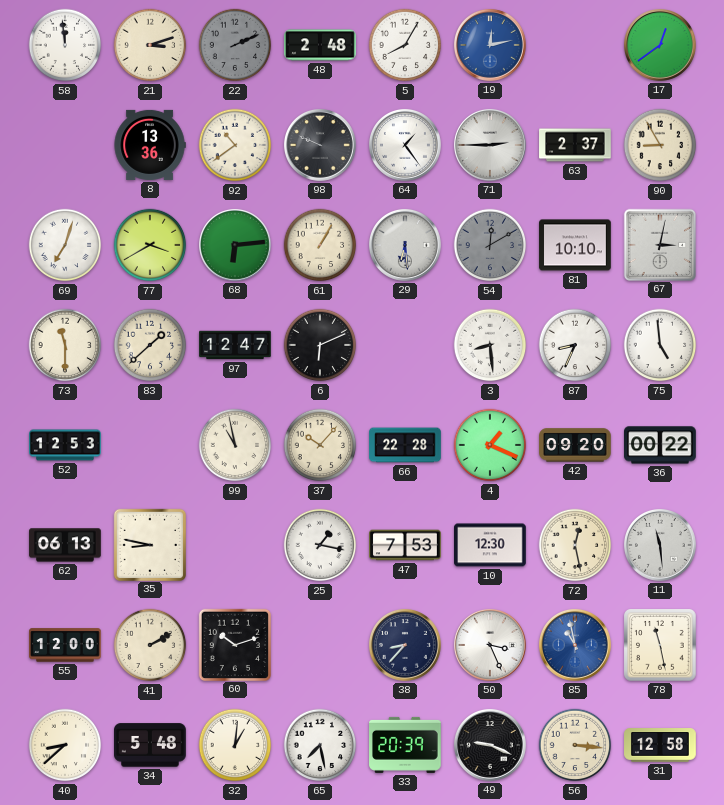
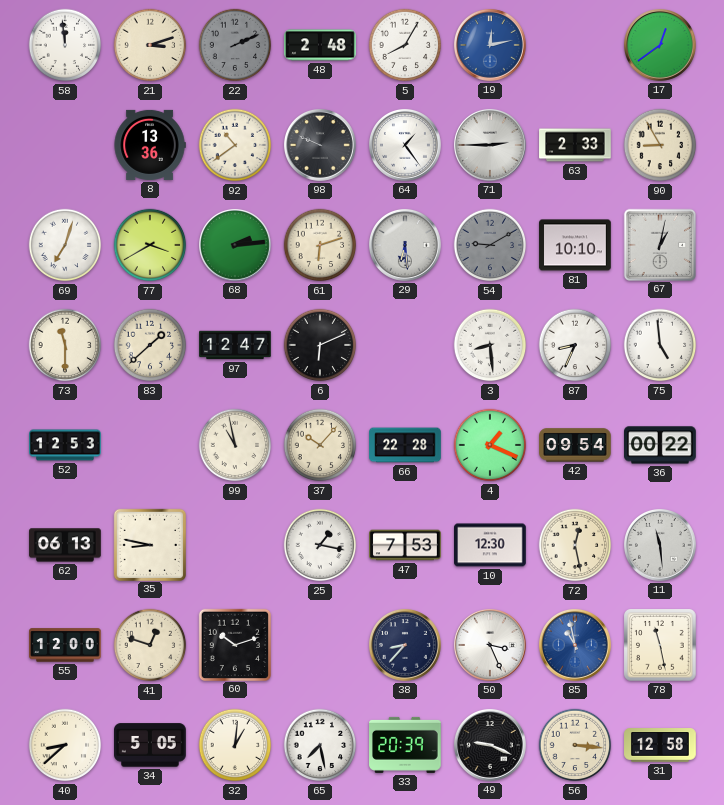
63: 2:37 -> 2:33
68: 6:14 -> 2:14
61: 1:05 -> 6:12
54: 12:10 -> 9:10
67: 3:02 -> 1:02
42: 09:20 -> 09:54
41: 2:10 -> 12:48
34: 5:48 -> 5:05
